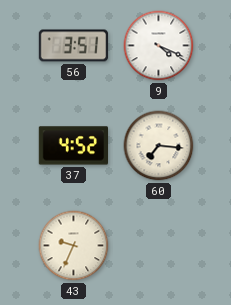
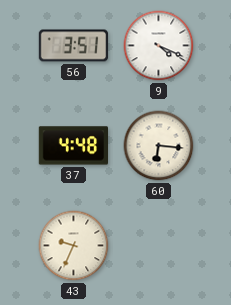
37: 4:52 -> 4:48
60: 7:16 -> 6:16
